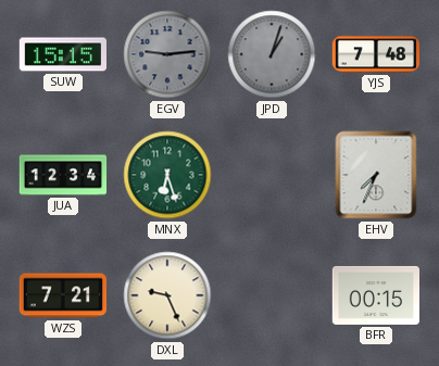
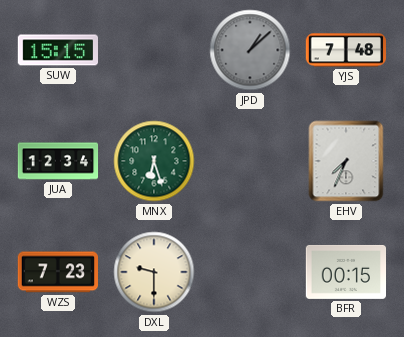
EGV: 9:14 -> none
JPD: 1:03 -> 1:08
WZS: 7:21 -> 7:23
DXL: 9:26 -> 9:30
